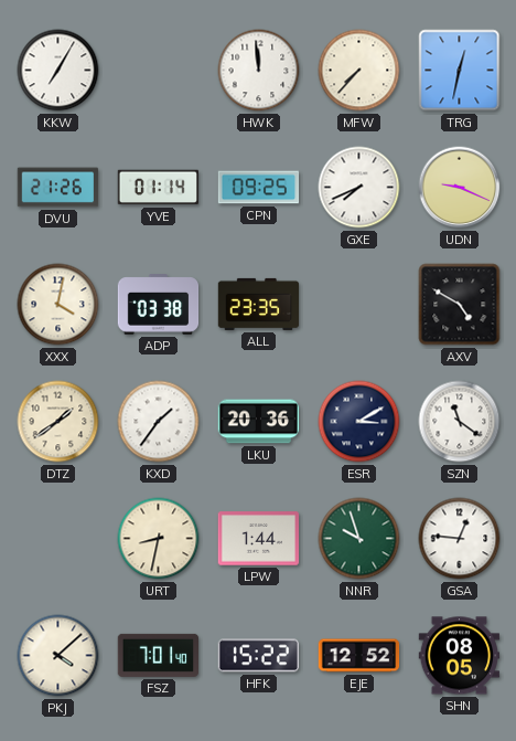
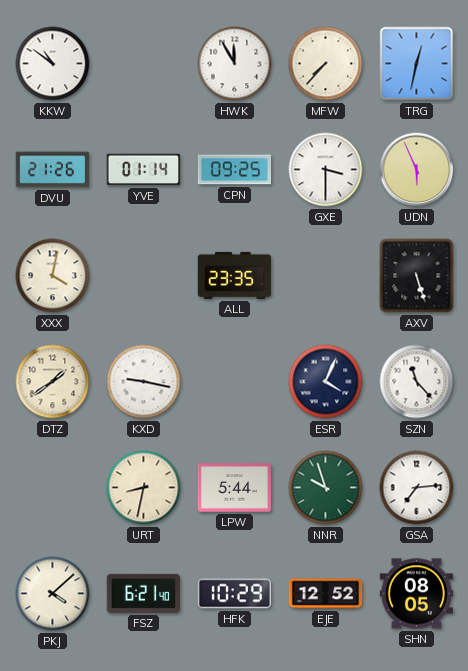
KKW: 7:05 -> 10:51
HWK: 11:59 -> 11:55
GXE: 7:41 -> 3:30
UDN: 9:19 -> 5:56
ADP: 03:38 -> none
AXV: 4:50 -> 5:27
KXD: 1:36 -> 9:17
LKU: 20:36 -> none
ESR: 3:10 -> 4:04
SZN: 11:21 -> 11:23
LPW: 1:44 -> 5:44
GSA: 12:46 -> 7:14
FSZ: 7:01 -> 6:21
HFK: 15:22 -> 10:29
